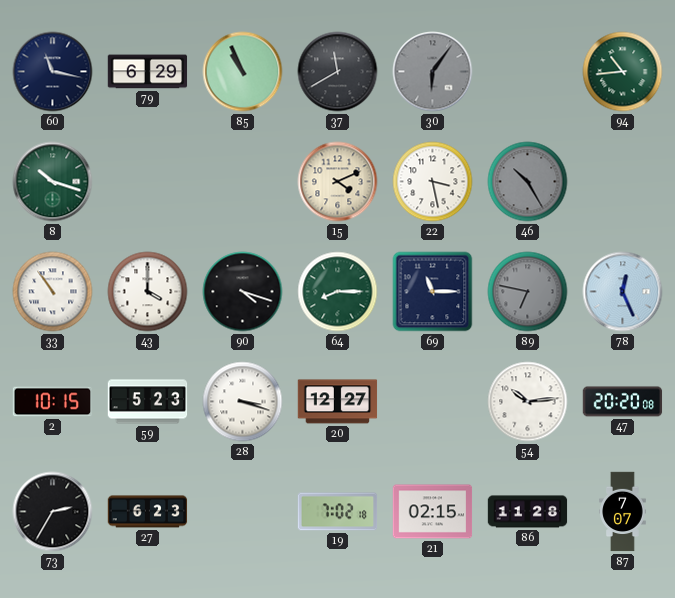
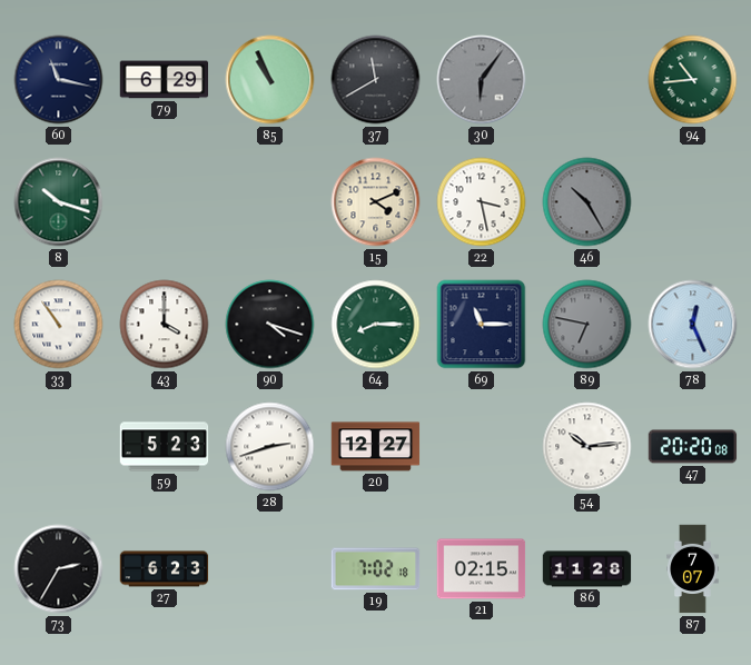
2: 10:15 -> none
28: 3:18 -> 2:42
